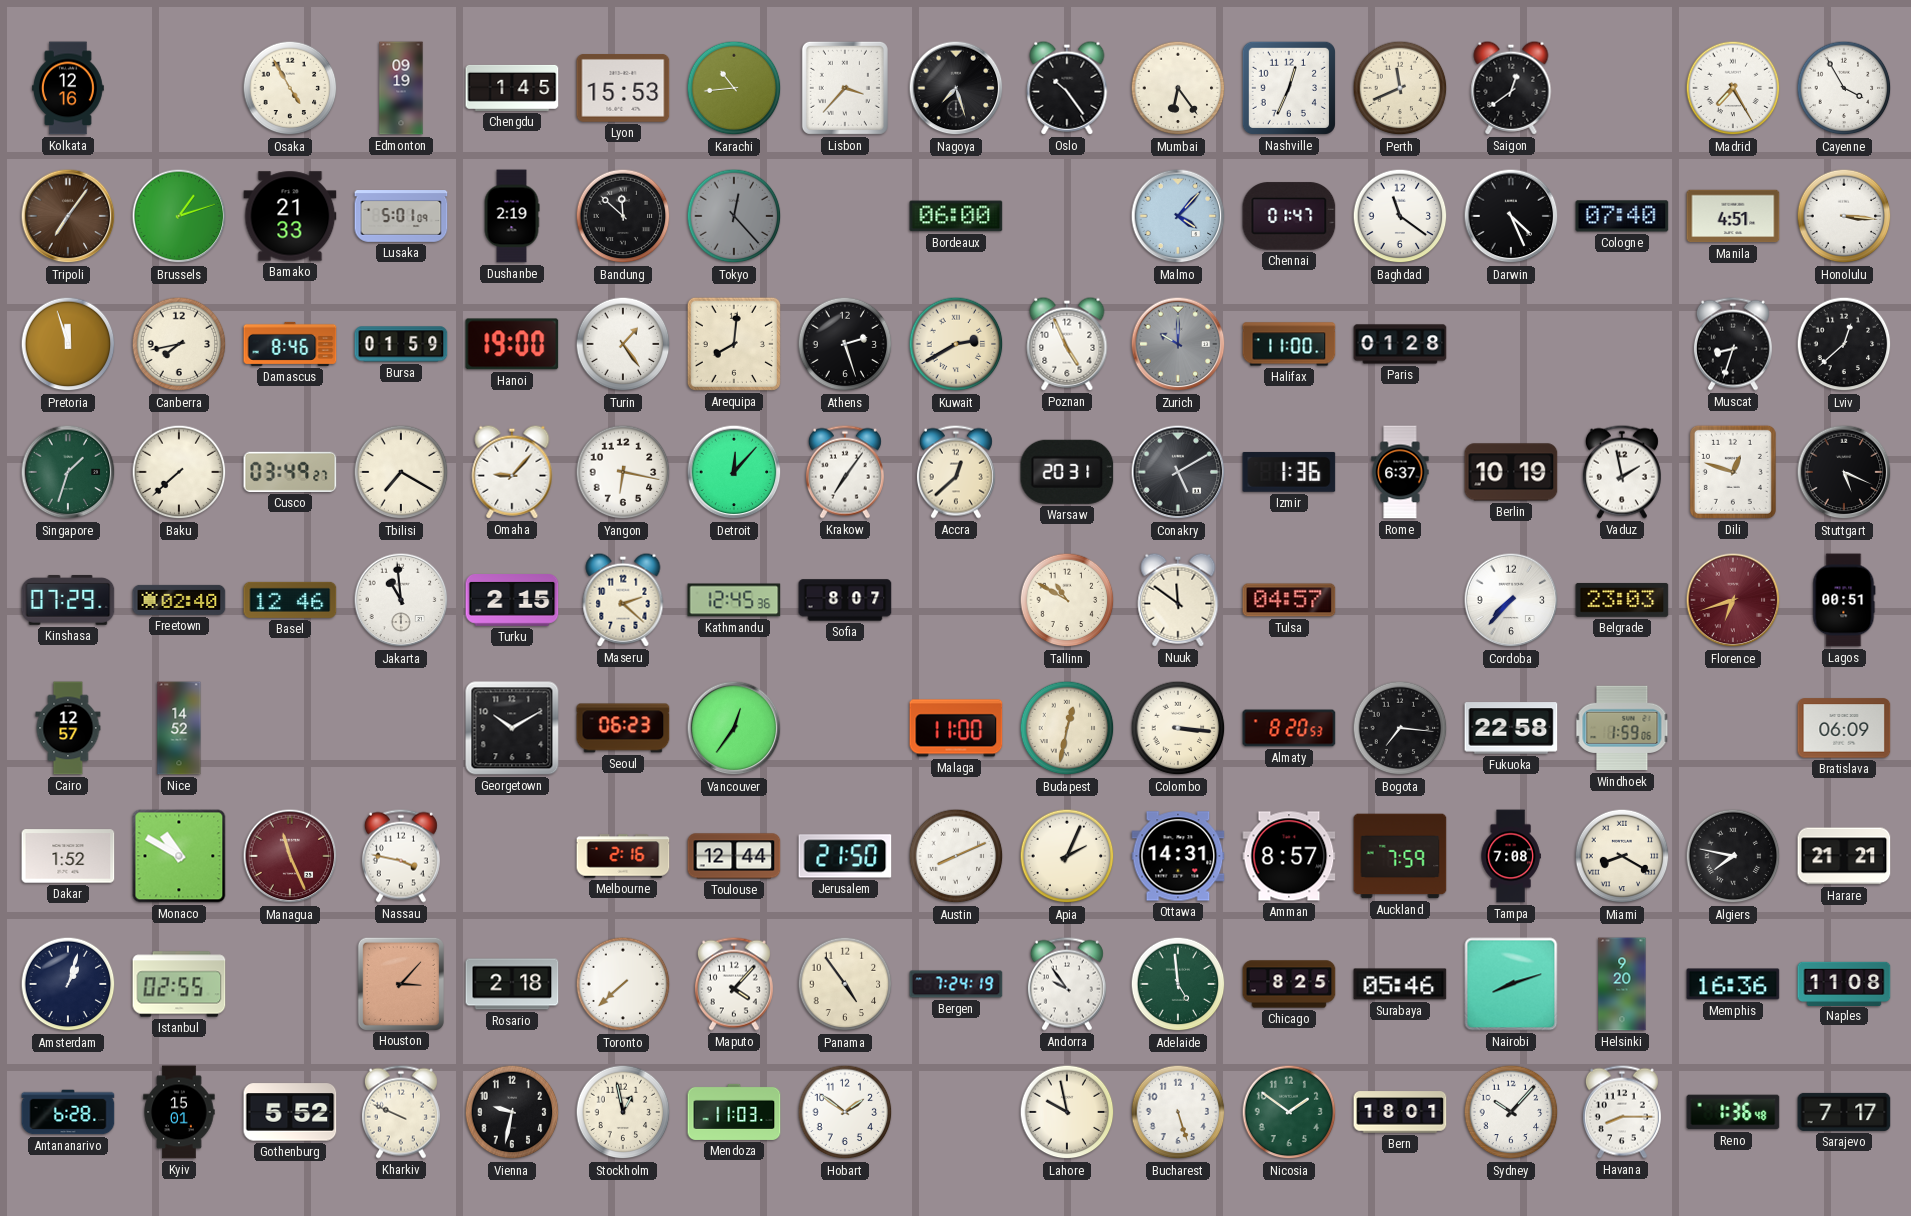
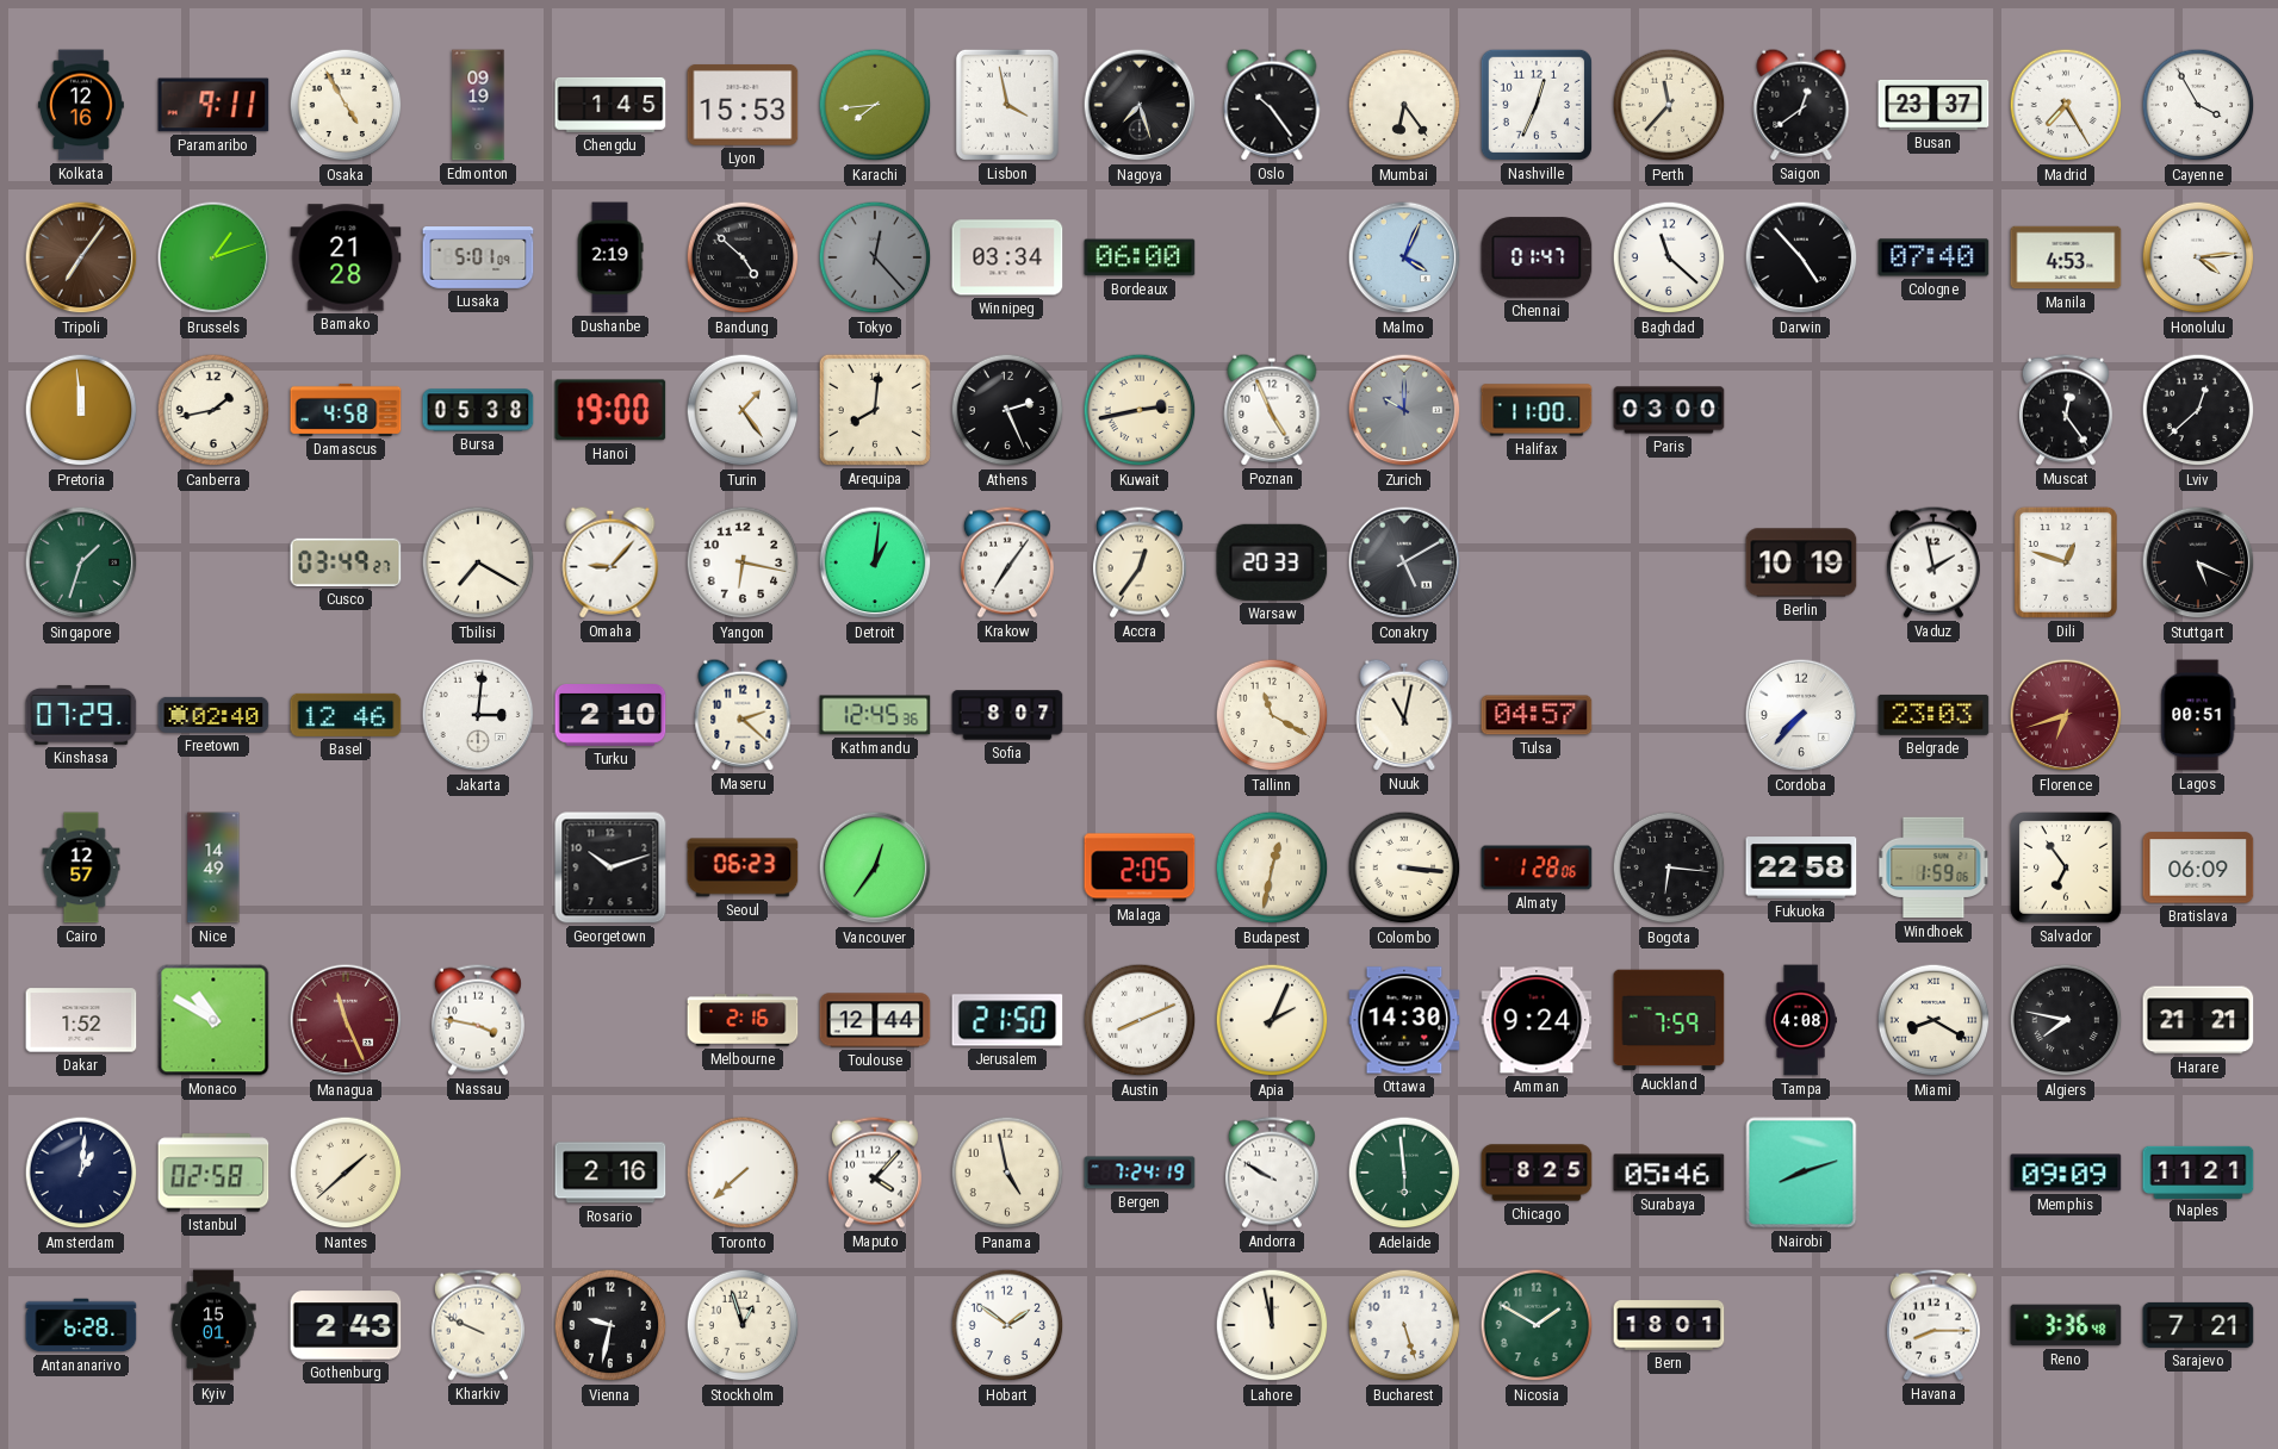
Paramaribo: none -> 9:11
Karachi: 10:44 -> 7:44
Lisbon: 3:37 -> 3:58
Perth: 11:41 -> 11:37
Busan: none -> 23:37
Bamako: 21:33 -> 21:28
Bandung: 11:52 -> 4:52
Winnipeg: none -> 03:34
Malmo: 4:07 -> 4:04
Baghdad: 11:21 -> 11:22
Darwin: 4:26 -> 4:53
Manila: 4:51 -> 4:53
Honolulu: 3:16 -> 4:14
Pretoria: 11:57 -> 11:59
Canberra: 7:43 -> 1:43
Damascus: 8:46 -> 4:58
Bursa: 01:59 -> 05:38
Athens: 2:27 -> 2:26
Kuwait: 2:40 -> 2:43
Paris: 01:28 -> 03:00
Muscat: 8:33 -> 12:24
Baku: 7:38 -> none
Detroit: 12:07 -> 1:01
Accra: 12:38 -> 12:36
Warsaw: 20:31 -> 20:33
Izmir: 1:36 -> none
Rome: 6:37 -> none
Jakarta: 10:59 -> 3:01
Turku: 2:15 -> 2:10
Tallinn: 10:50 -> 11:20
Nuuk: 11:51 -> 11:02
Nice: 14:52 -> 14:49
Georgetown: 10:10 -> 10:12
Malaga: 11:00 -> 2:05
Almaty: 8:20 -> 1:28
Bogota: 7:16 -> 6:16
Salvador: none -> 6:54
Ottawa: 14:31 -> 14:30
Amman: 8:57 -> 9:24
Tampa: 7:08 -> 4:08
Amsterdam: 1:03 -> 1:01
Istanbul: 02:55 -> 02:58
Nantes: none -> 1:38
Houston: 3:07 -> none
Rosario: 2:18 -> 2:16
Panama: 4:54 -> 4:58
Andorra: 9:54 -> 9:50
Adelaide: 4:59 -> 5:59
Helsinki: 9:20 -> none
Memphis: 16:36 -> 09:09
Naples: 11:08 -> 11:21
Gothenburg: 5:52 -> 2:43
Stockholm: 12:58 -> 12:57
Mendoza: 11:03 -> none
Lahore: 9:58 -> 11:58
Nicosia: 1:51 -> 1:50
Sydney: 10:07 -> none
Reno: 1:36 -> 3:36
Sarajevo: 7:17 -> 7:21
